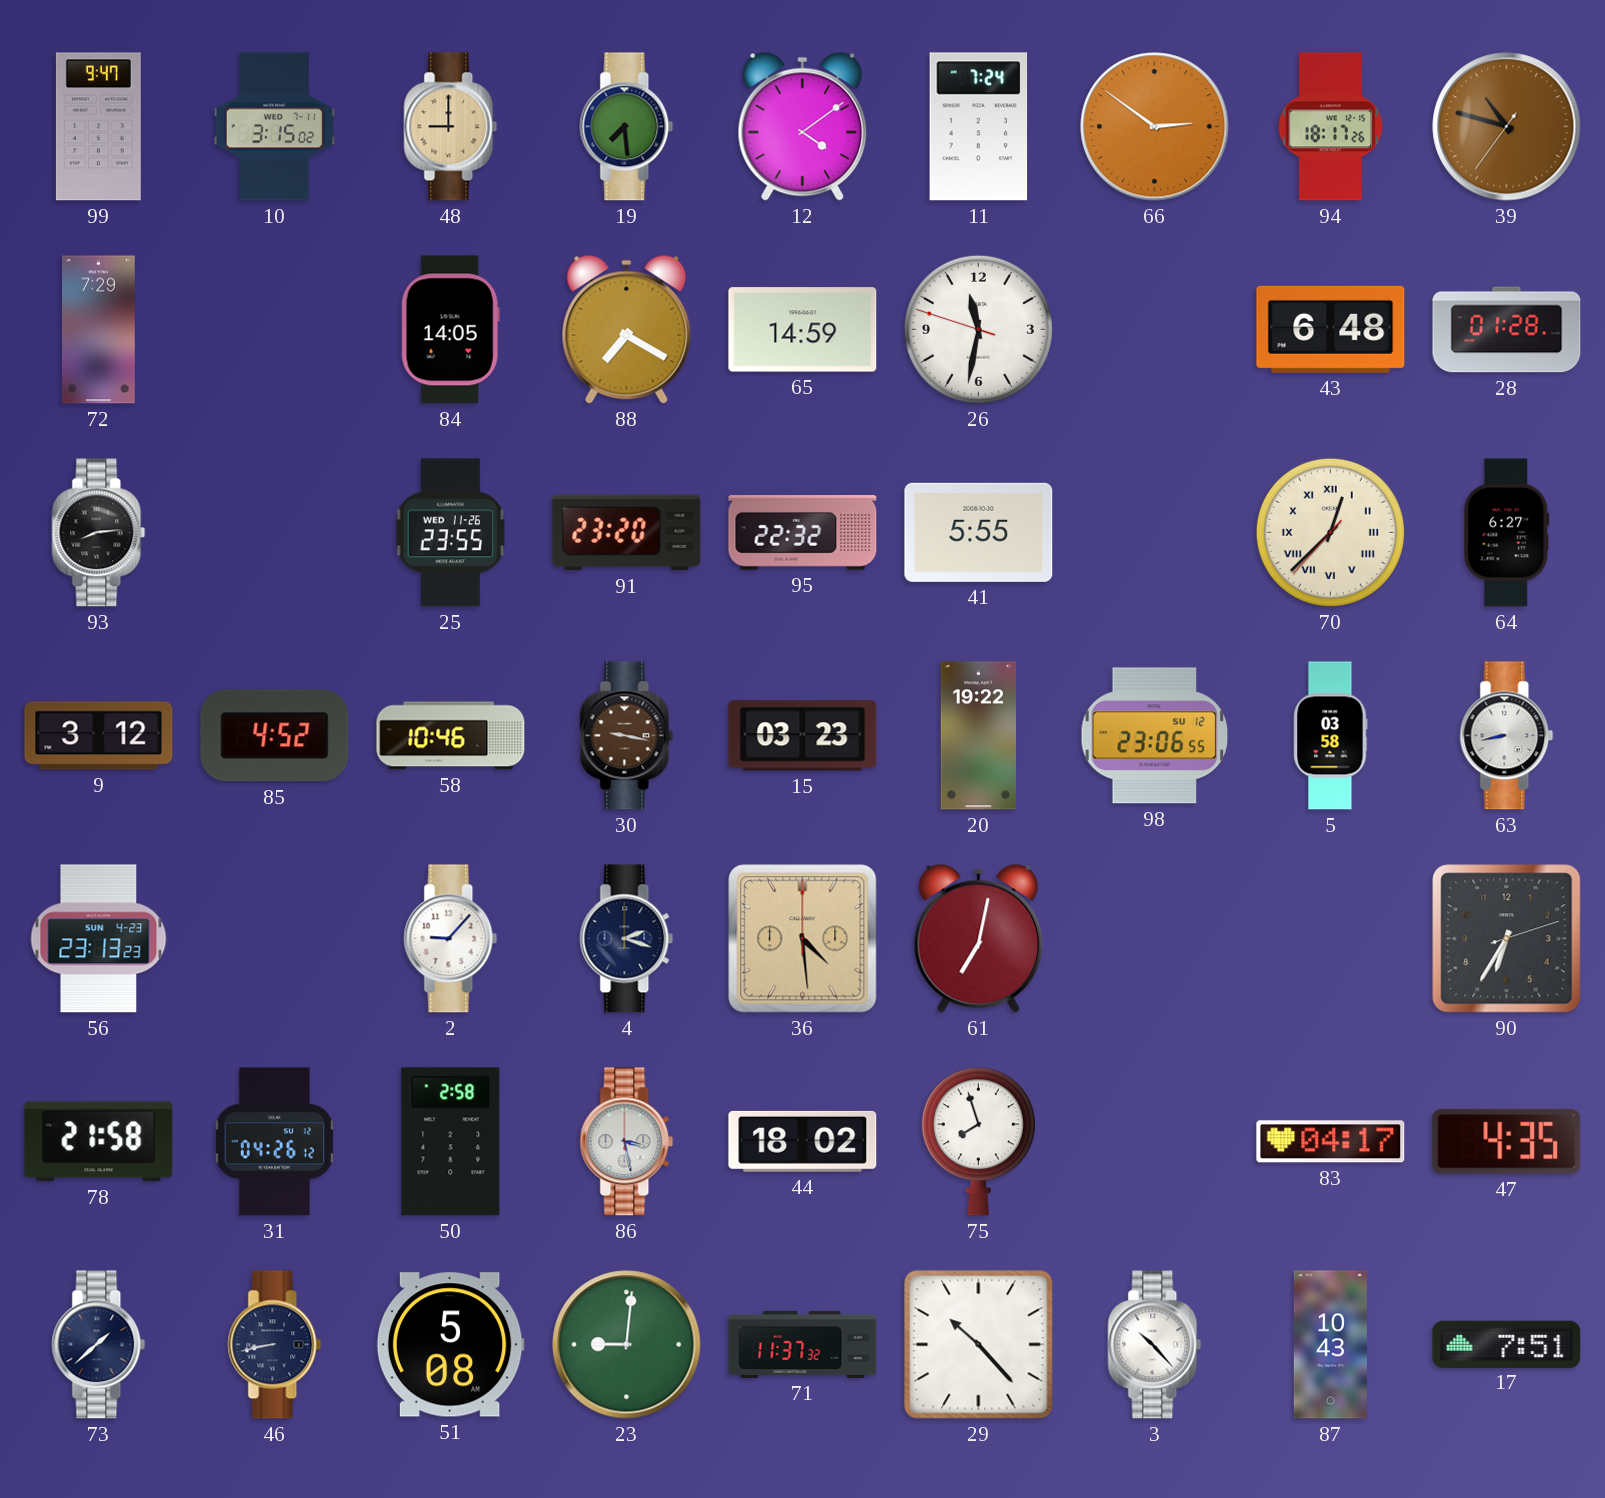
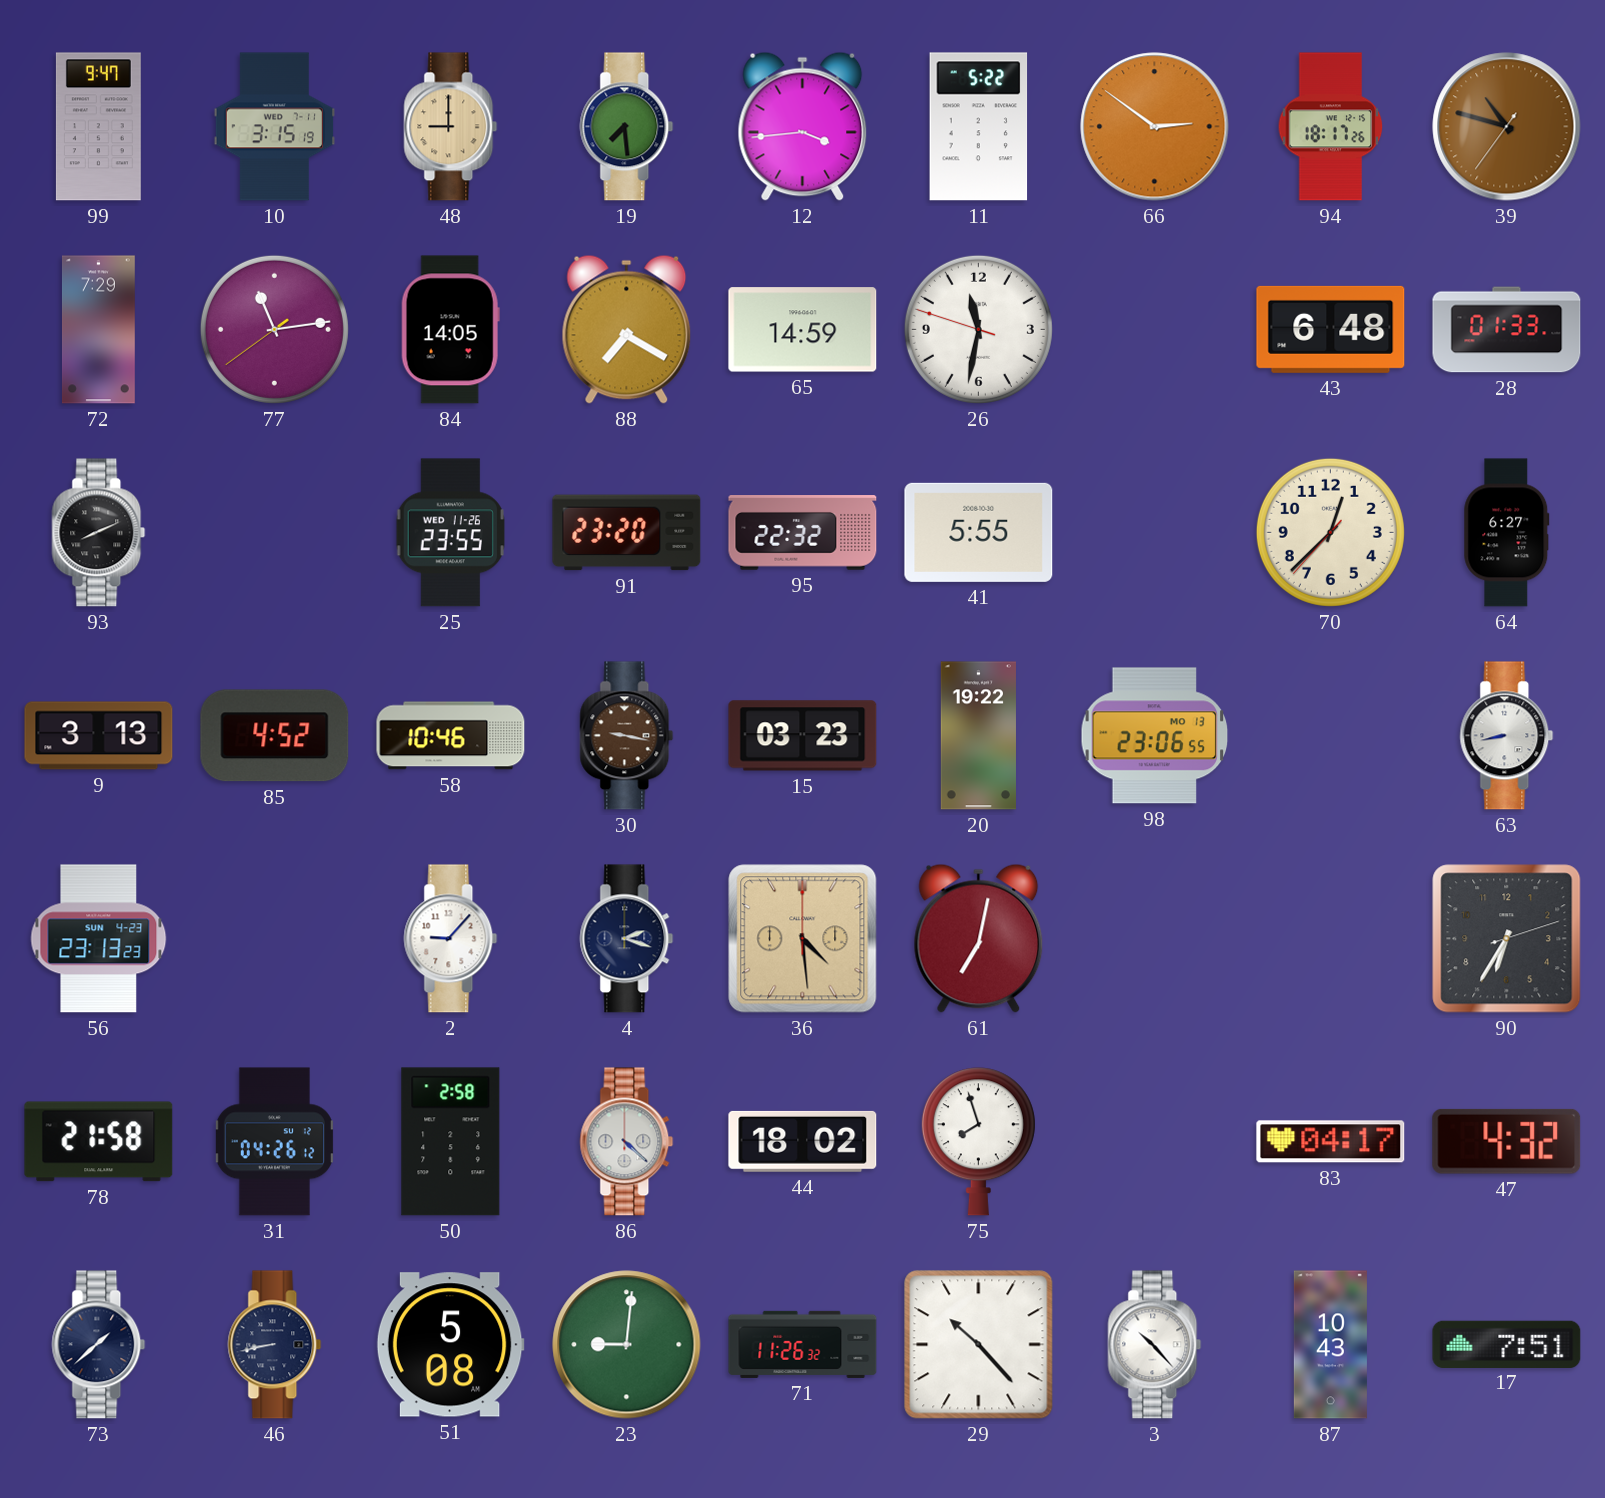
10: 3:15:02 -> 3:15:19
12: 4:09 -> 3:44
11: 7:24 -> 5:22
77: none -> 11:13
28: 01:28 -> 01:33
93: 8:14 -> 8:11
70 numerals: Roman -> Arabic
9: 3:12 -> 3:13
98 date: SU 12 -> MO 13
5: 03:58 -> none
86: 3:28 -> 4:22
47: 4:35 -> 4:32
71: 11:37 -> 11:26
